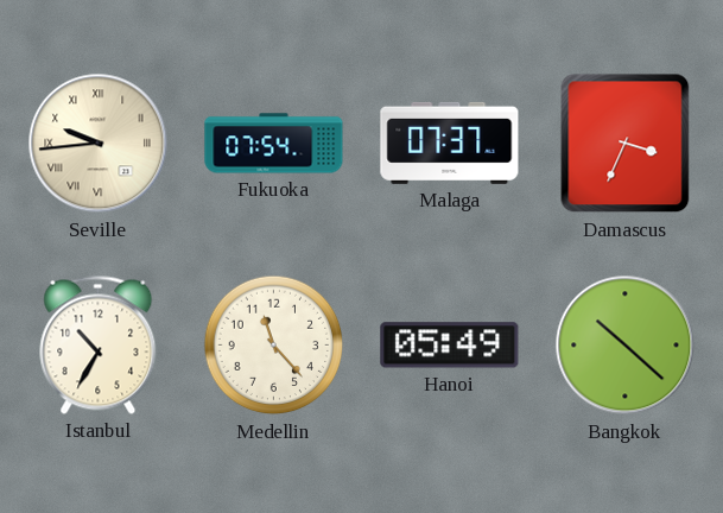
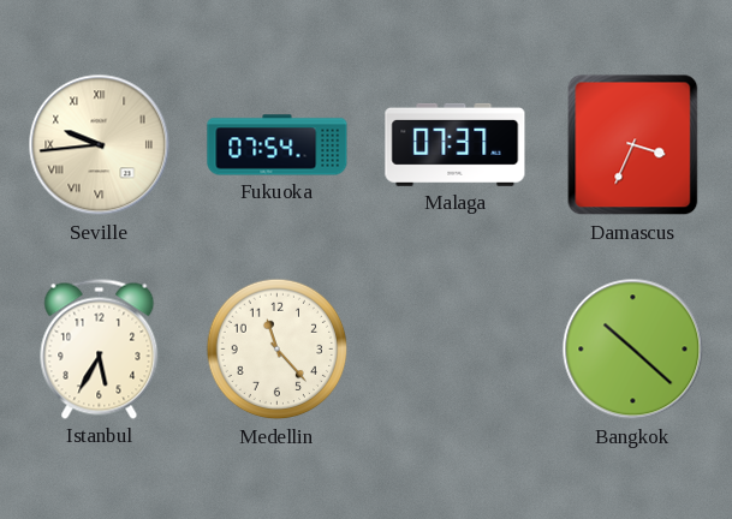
Istanbul: 10:35 -> 5:35
Hanoi: 05:49 -> none
